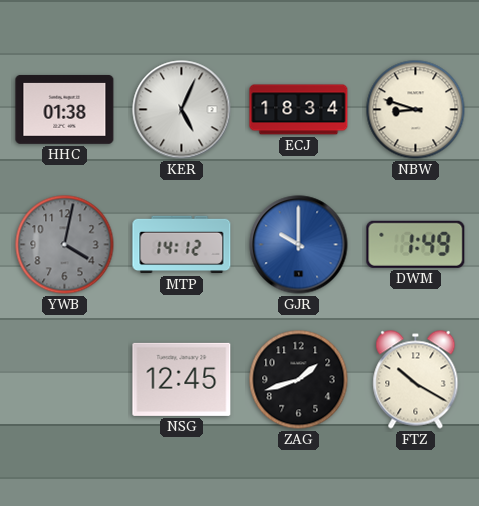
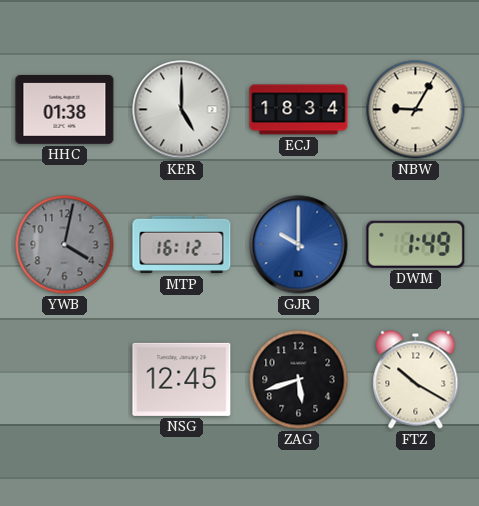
KER: 5:04 -> 5:00
NBW: 8:48 -> 9:05
MTP: 14:12 -> 16:12
ZAG: 1:42 -> 5:42
